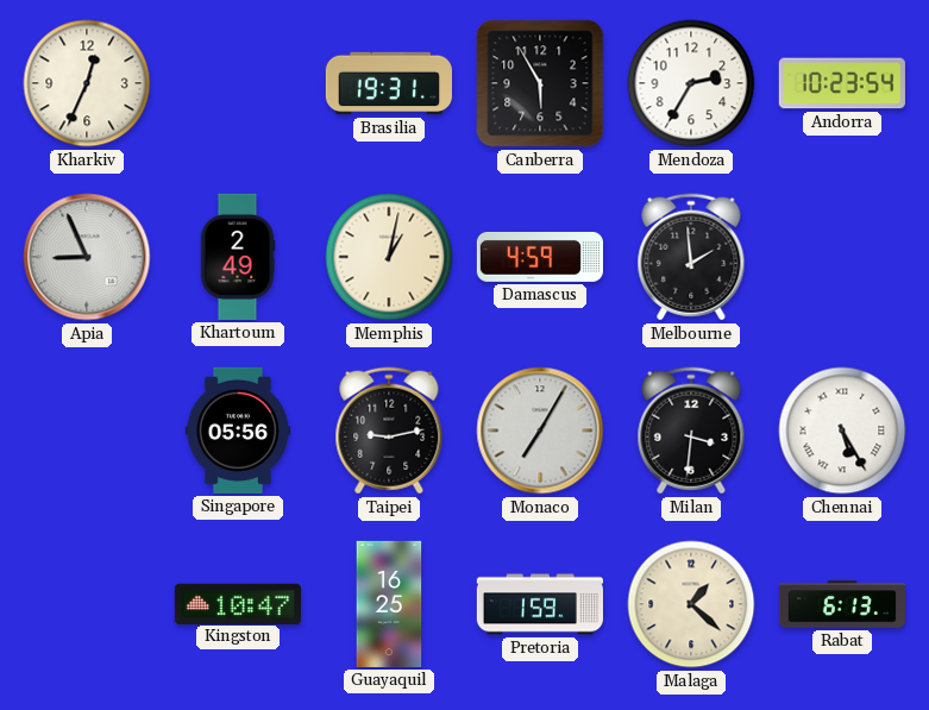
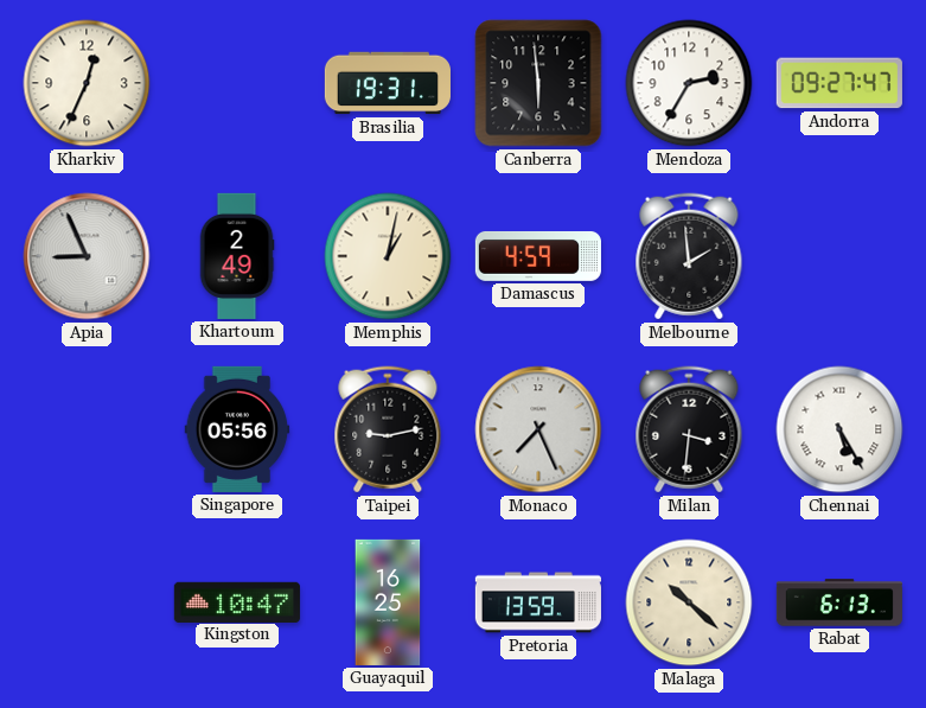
Canberra: 5:55 -> 5:59
Andorra: 10:23 -> 09:27
Monaco: 7:05 -> 7:26
Pretoria: 1:59 -> 13:59
Malaga: 1:22 -> 10:22
